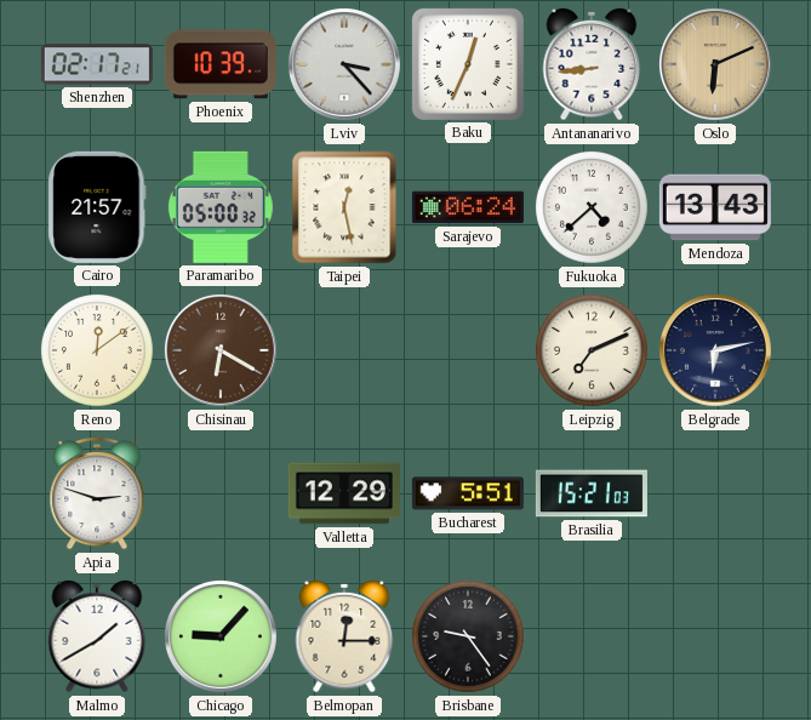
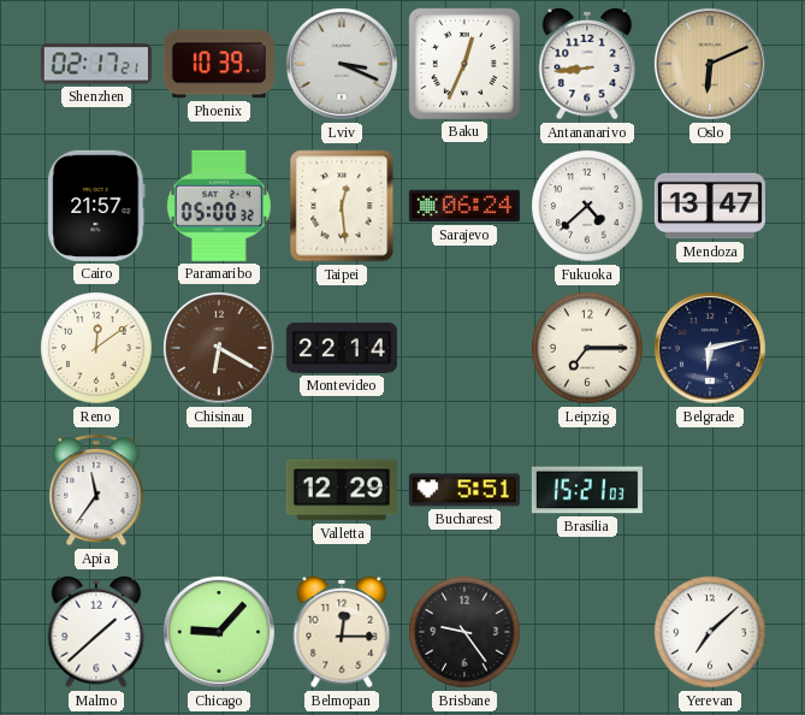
Lviv: 3:23 -> 3:19
Taipei: 12:28 -> 12:29
Mendoza: 13:43 -> 13:47
Montevideo: none -> 22:14
Leipzig: 7:11 -> 7:15
Apia: 2:48 -> 11:36
Malmo: 1:40 -> 1:38
Yerevan: none -> 7:08
